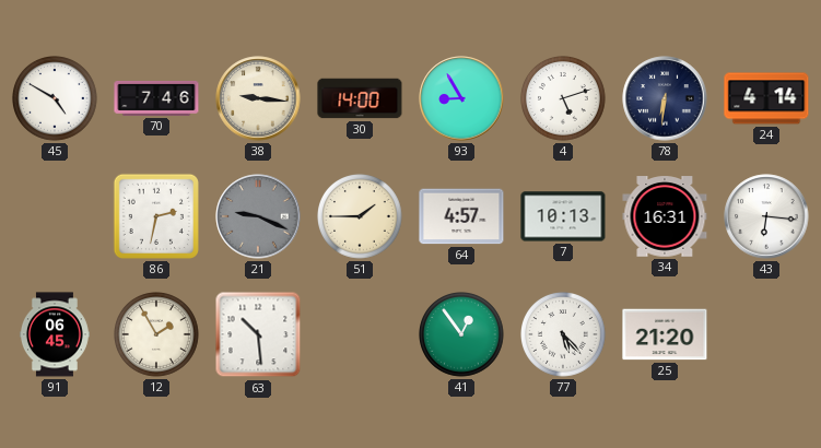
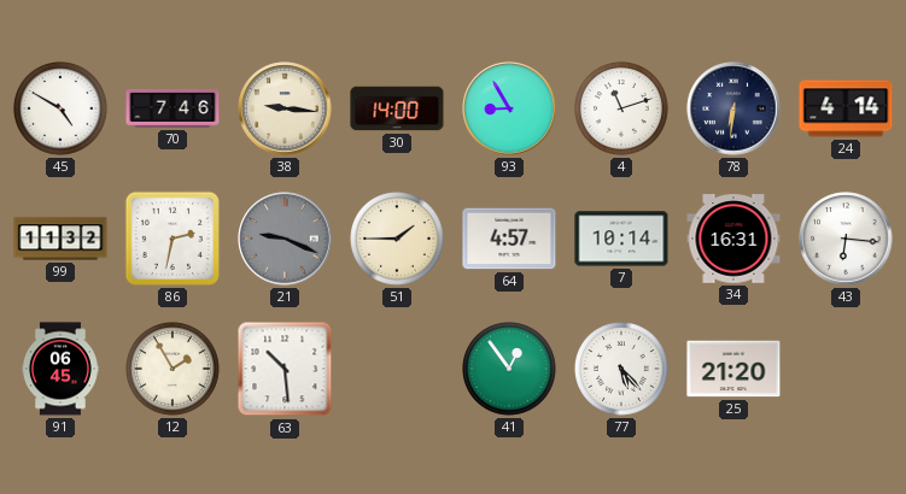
4: 5:12 -> 11:12
99: none -> 11:32
7: 10:13 -> 10:14
